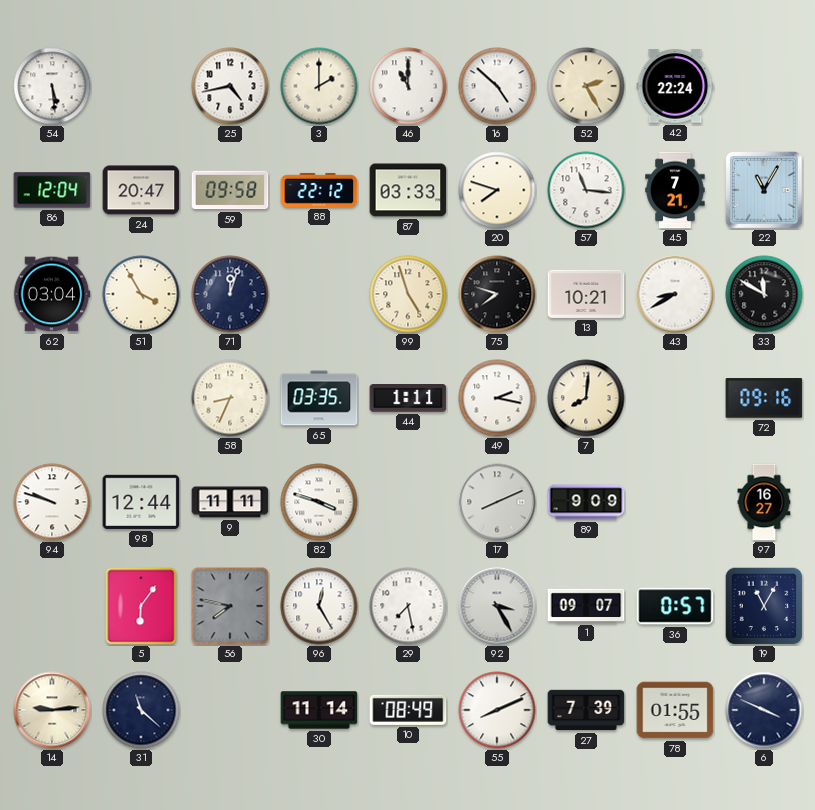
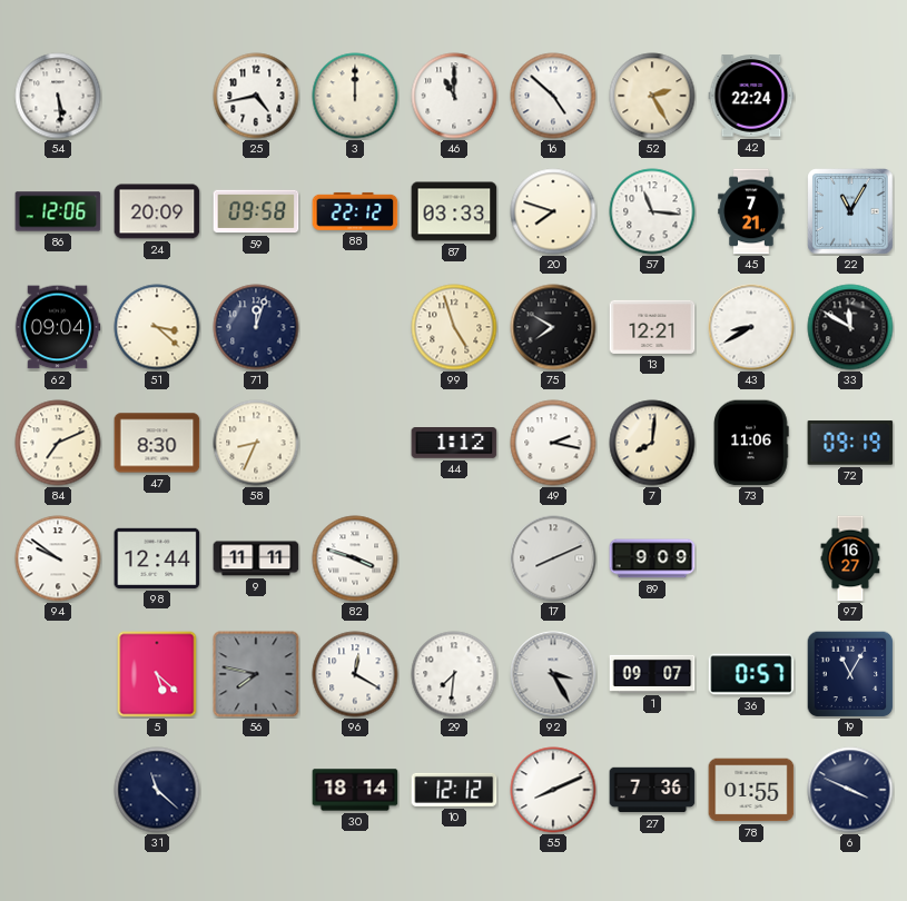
3: 2:00 -> 12:00
86: 12:04 -> 12:06
24: 20:47 -> 20:09
62: 03:04 -> 09:04
51: 3:55 -> 3:22
75: 7:48 -> 7:50
13: 10:21 -> 12:21
84: none -> 7:11
47: none -> 8:30
65: 03:35 -> none
44: 1:11 -> 1:12
73: none -> 11:06
72: 09:16 -> 09:19
94: 9:48 -> 9:51
5: 6:06 -> 5:22
96: 12:25 -> 12:20
29: 7:28 -> 7:31
14: 9:14 -> none
30: 11:14 -> 18:14
10: 08:49 -> 12:12
27: 7:39 -> 7:36
